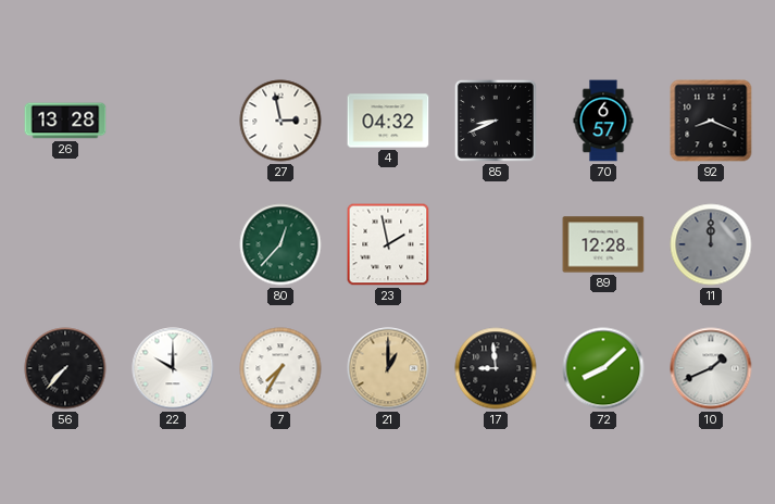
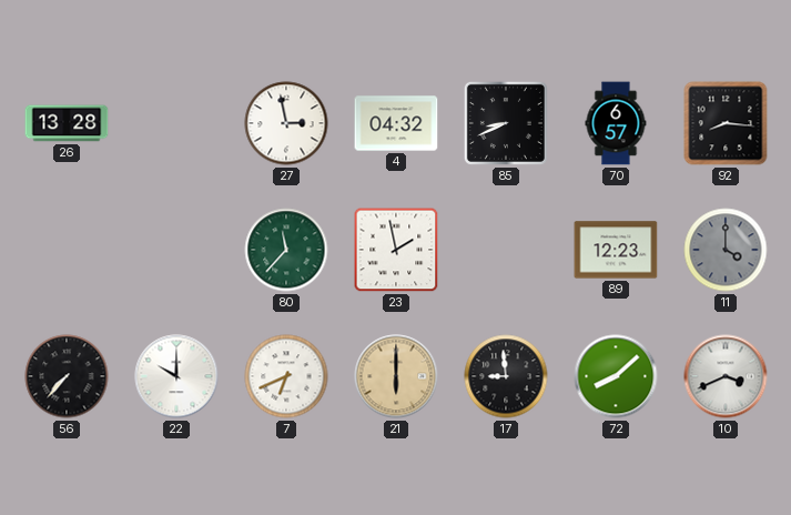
92: 8:19 -> 8:16
80: 12:37 -> 11:37
89: 12:28 -> 12:23
11: 12:00 -> 4:00
7: 7:35 -> 6:41
21: 1:00 -> 6:00
10: 1:41 -> 3:41
